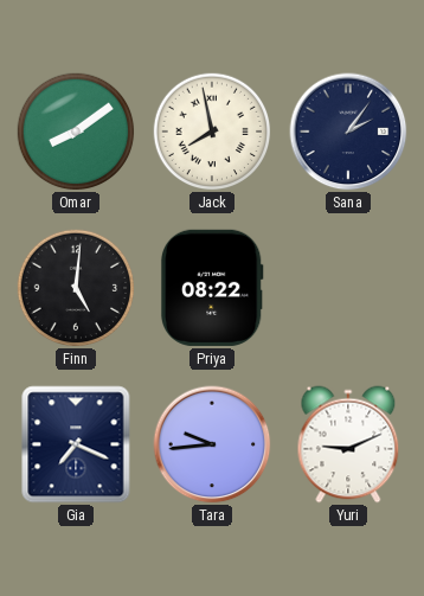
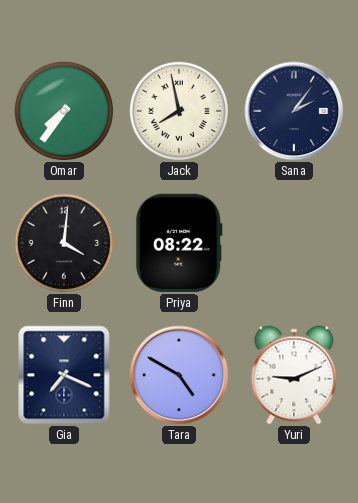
Omar: 8:09 -> 7:36
Finn: 5:01 -> 4:01
Tara: 9:44 -> 4:50
